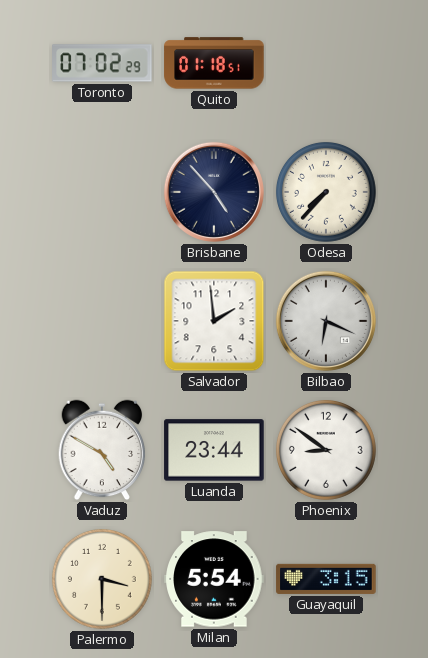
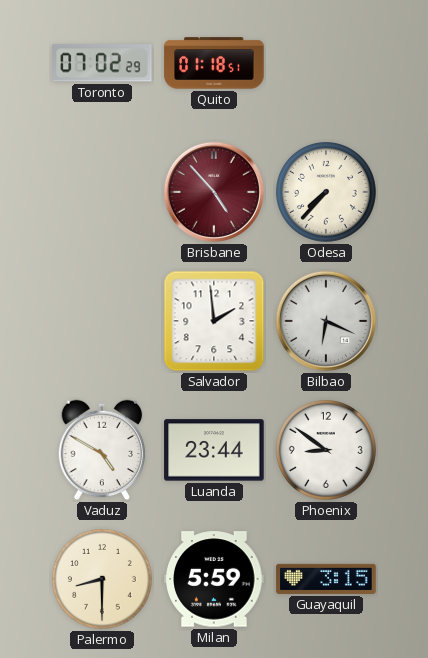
Brisbane dial: navy -> burgundy
Palermo: 3:30 -> 8:30
Milan: 5:54 -> 5:59
